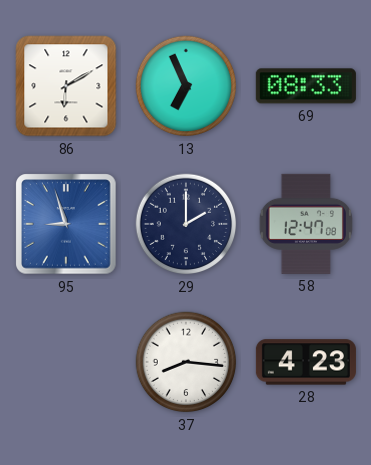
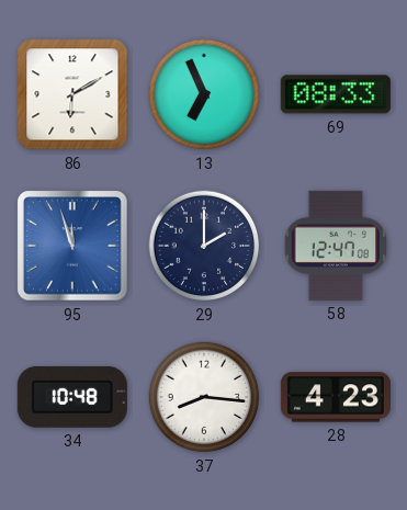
95: 8:57 -> 11:57
34: none -> 10:48
